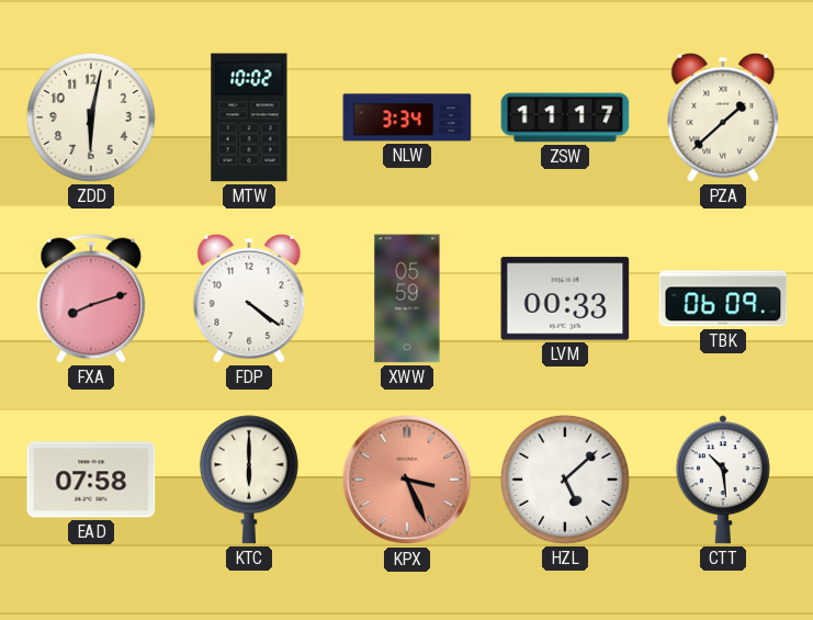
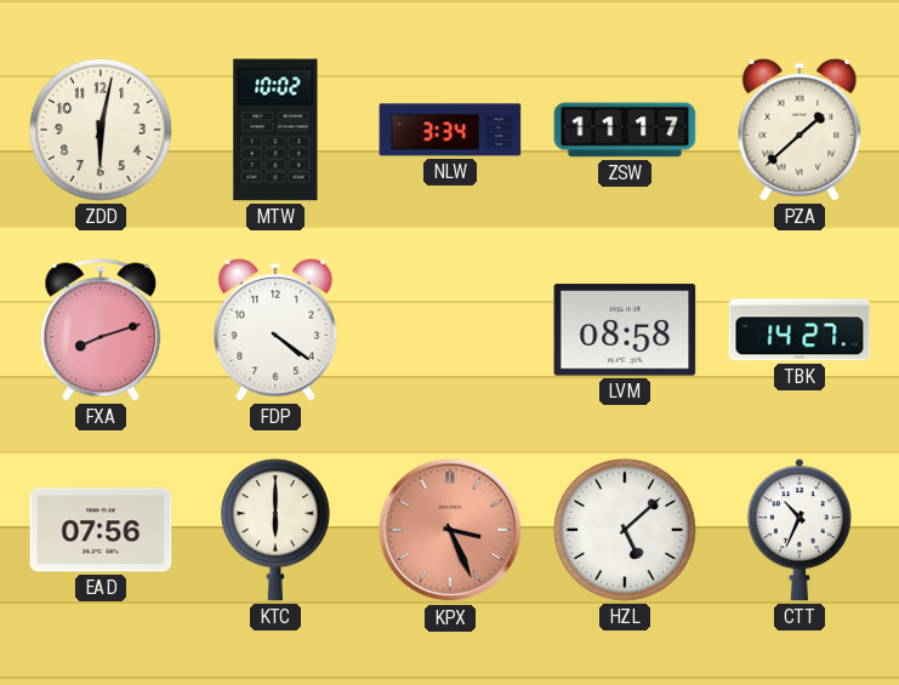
XWW: 05:59 -> none
LVM: 00:33 -> 08:58
TBK: 06:09 -> 14:27
EAD: 07:58 -> 07:56
CTT: 10:29 -> 10:34
